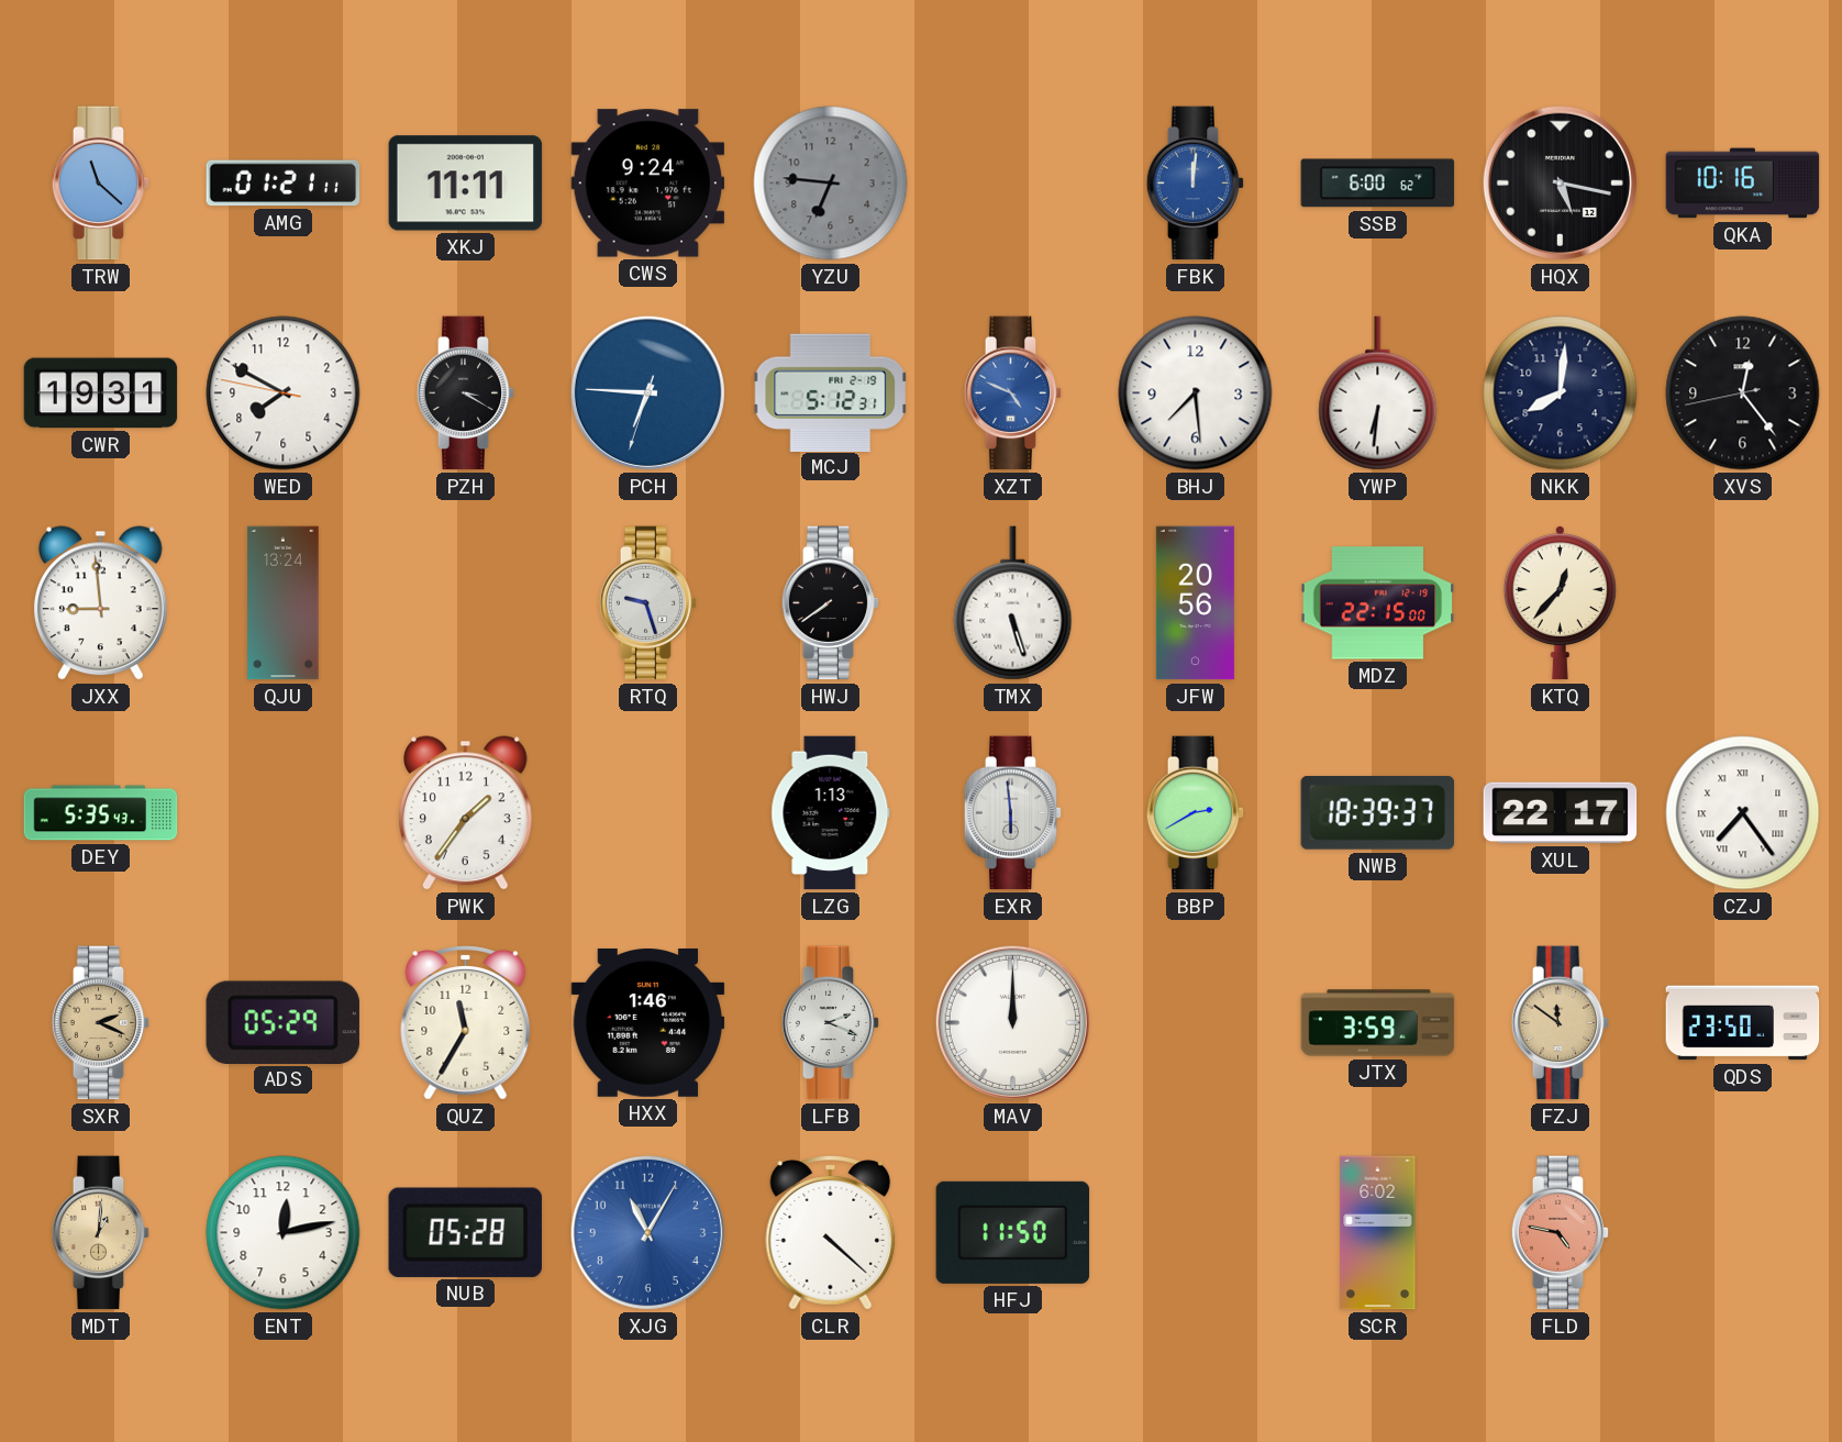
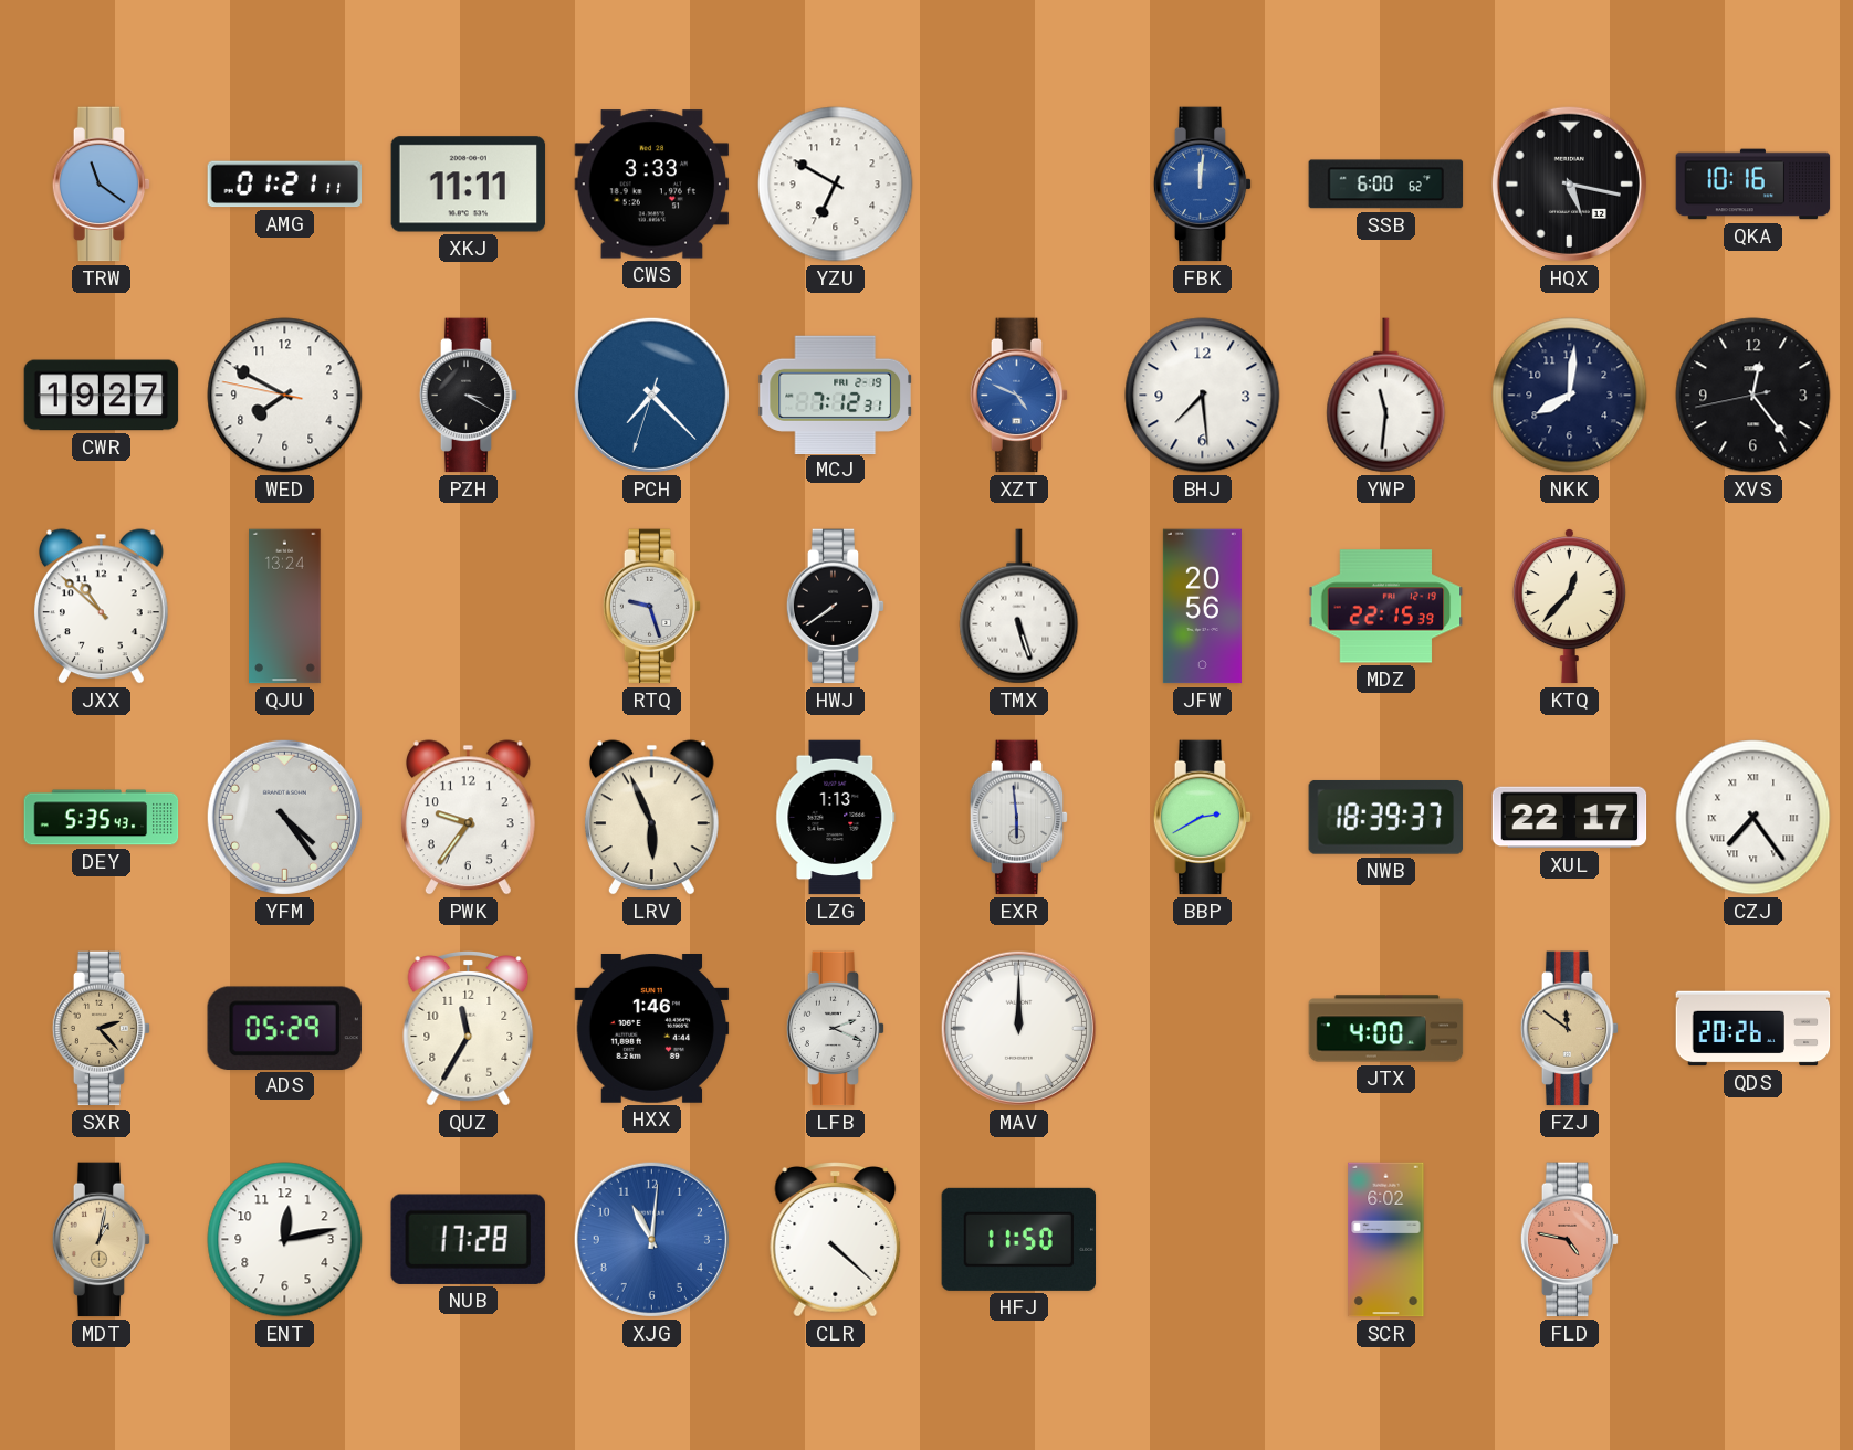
TRW: 11:22 -> 11:21
CWS: 9:24 -> 3:33
YZU: 6:46 -> 6:50
YZU dial: grey -> white
CWR: 19:31 -> 19:27
PCH: 6:45 -> 7:22
MCJ: 5:12 -> 7:12
YWP: 6:31 -> 11:31
JXX: 8:59 -> 10:52
MDZ: 22:15:00 -> 22:15:39
YFM: none -> 4:24
PWK: 1:36 -> 9:36
LRV: none -> 5:56
SXR: 2:19 -> 2:23
JTX: 3:59 -> 4:00
QDS: 23:50 -> 20:26
MDT: 1:01 -> 1:02
NUB: 05:28 -> 17:28
XJG: 11:05 -> 11:01
